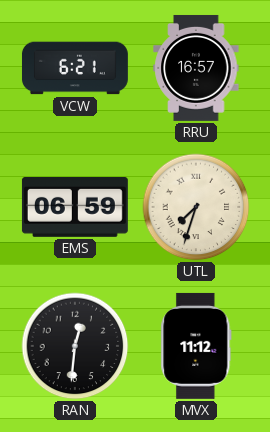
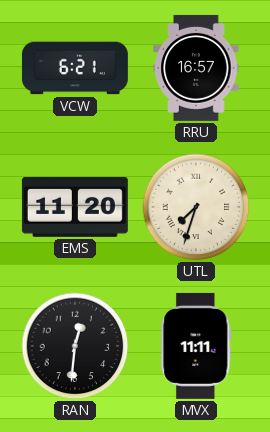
EMS: 06:59 -> 11:20
MVX: 11:12 -> 11:11
